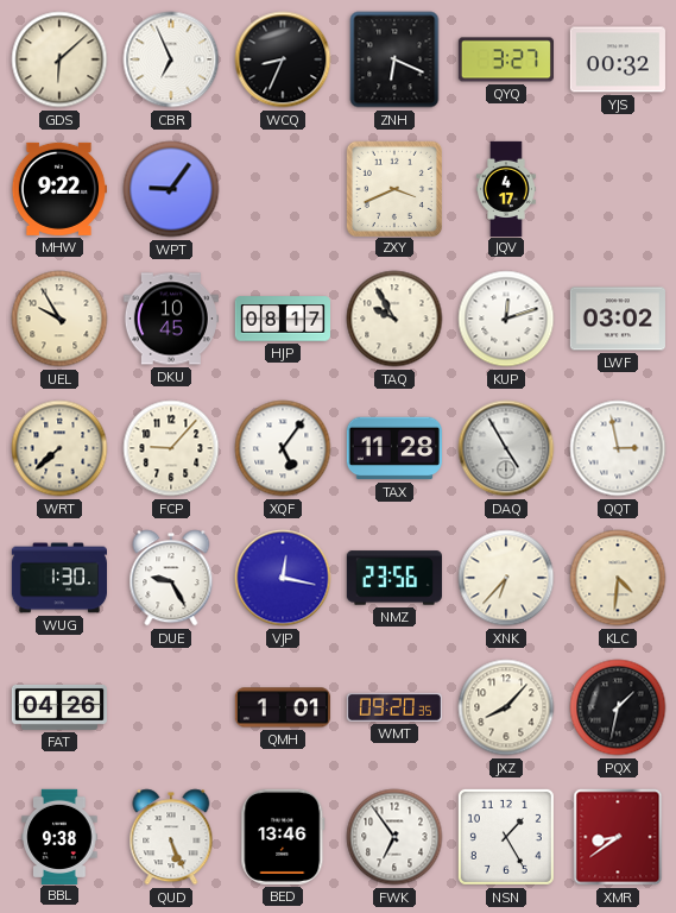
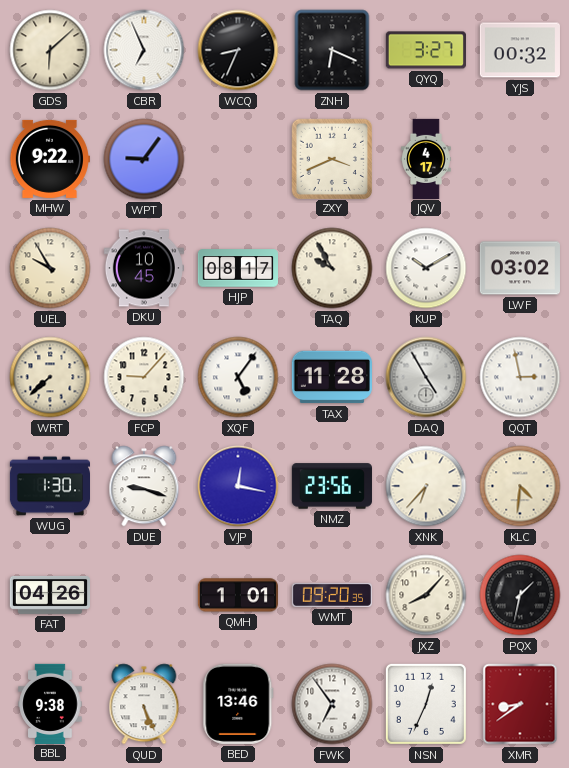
KUP: 12:12 -> 10:10
DUE: 9:25 -> 9:18
NSN: 1:25 -> 12:34
